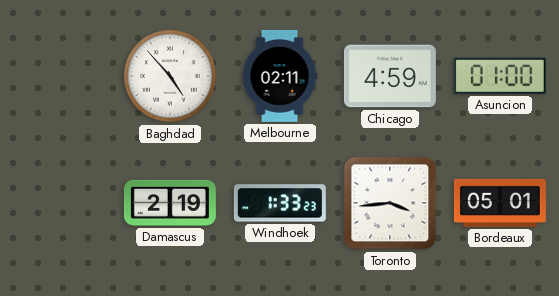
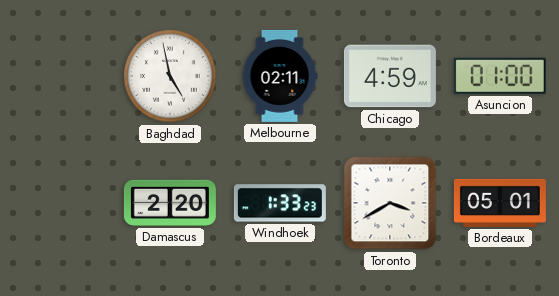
Baghdad: 4:53 -> 4:58
Damascus: 2:19 -> 2:20
Toronto: 3:44 -> 3:40
